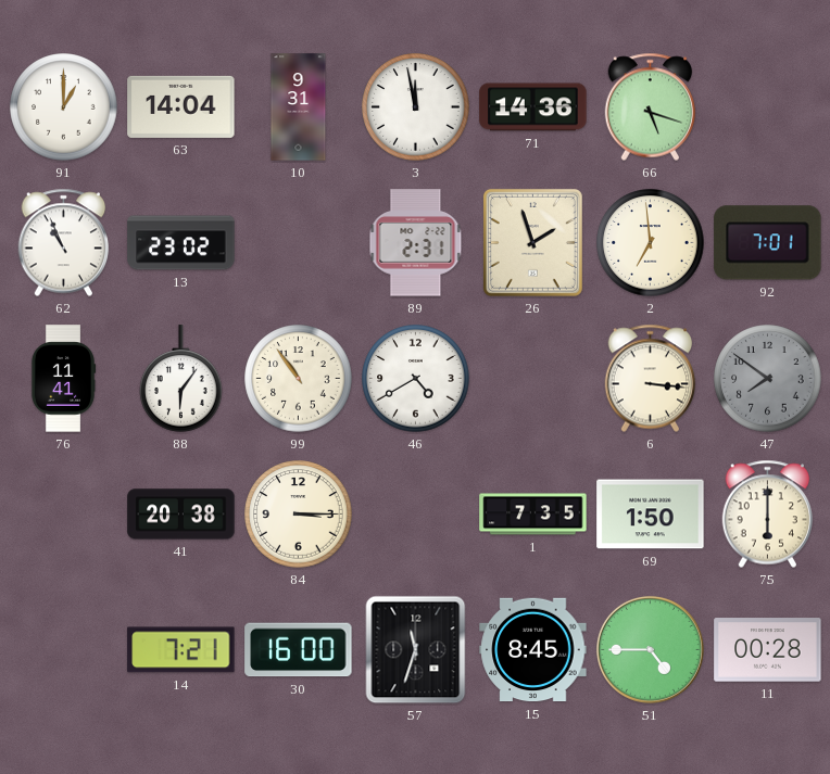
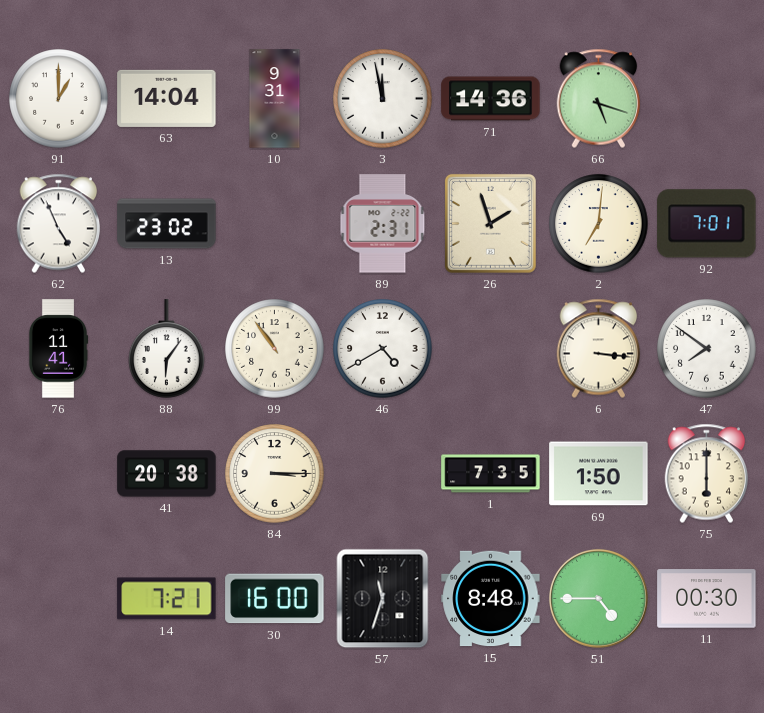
62: 10:56 -> 4:56
2: 6:59 -> 7:01
47 dial: grey -> white
15: 8:45 -> 8:48
11: 00:28 -> 00:30
